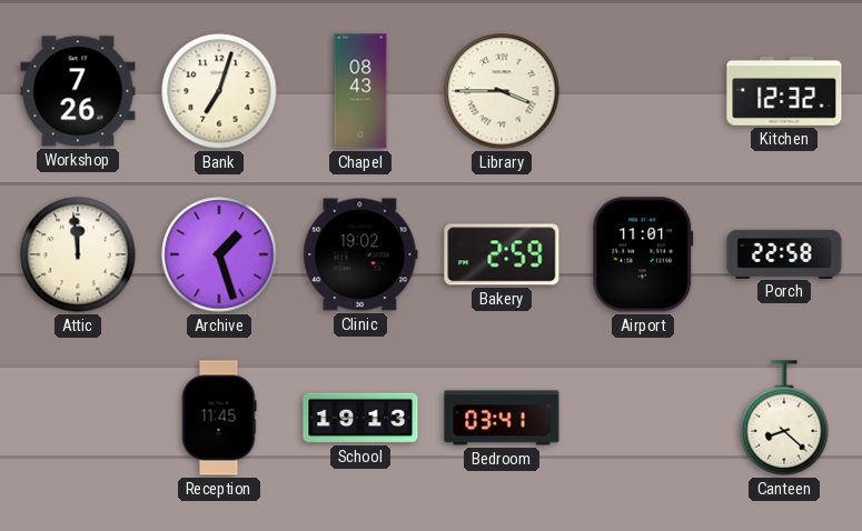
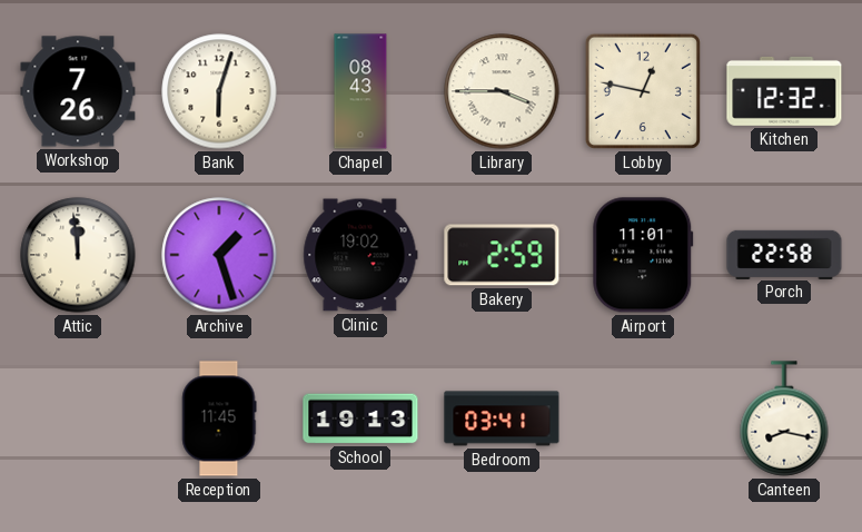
Bank: 7:03 -> 6:03
Lobby: none -> 12:47
Canteen: 8:22 -> 8:17
